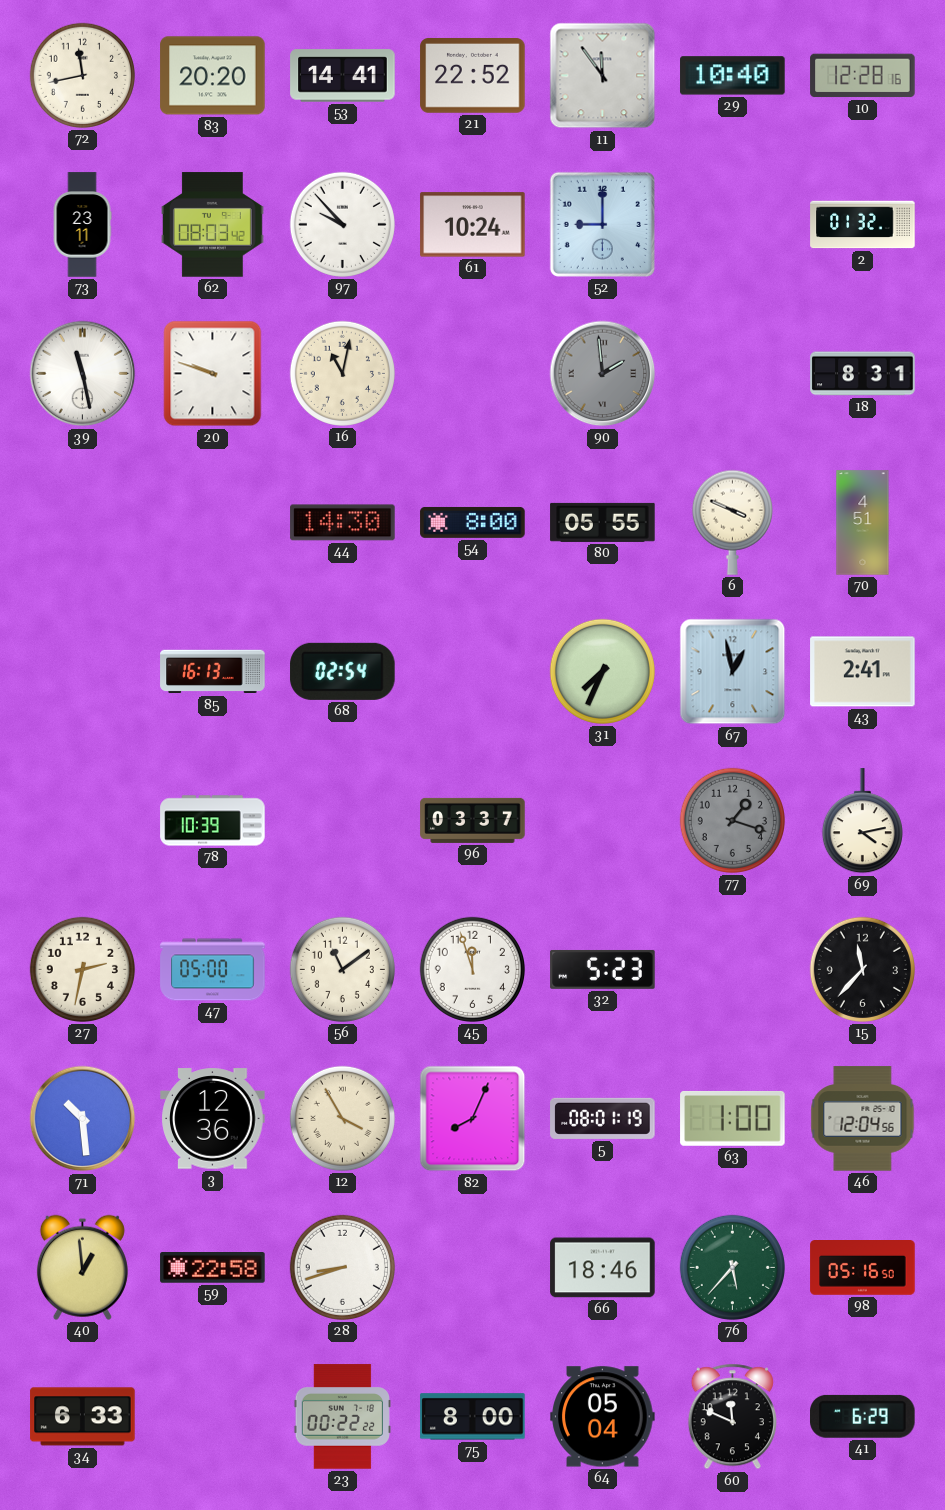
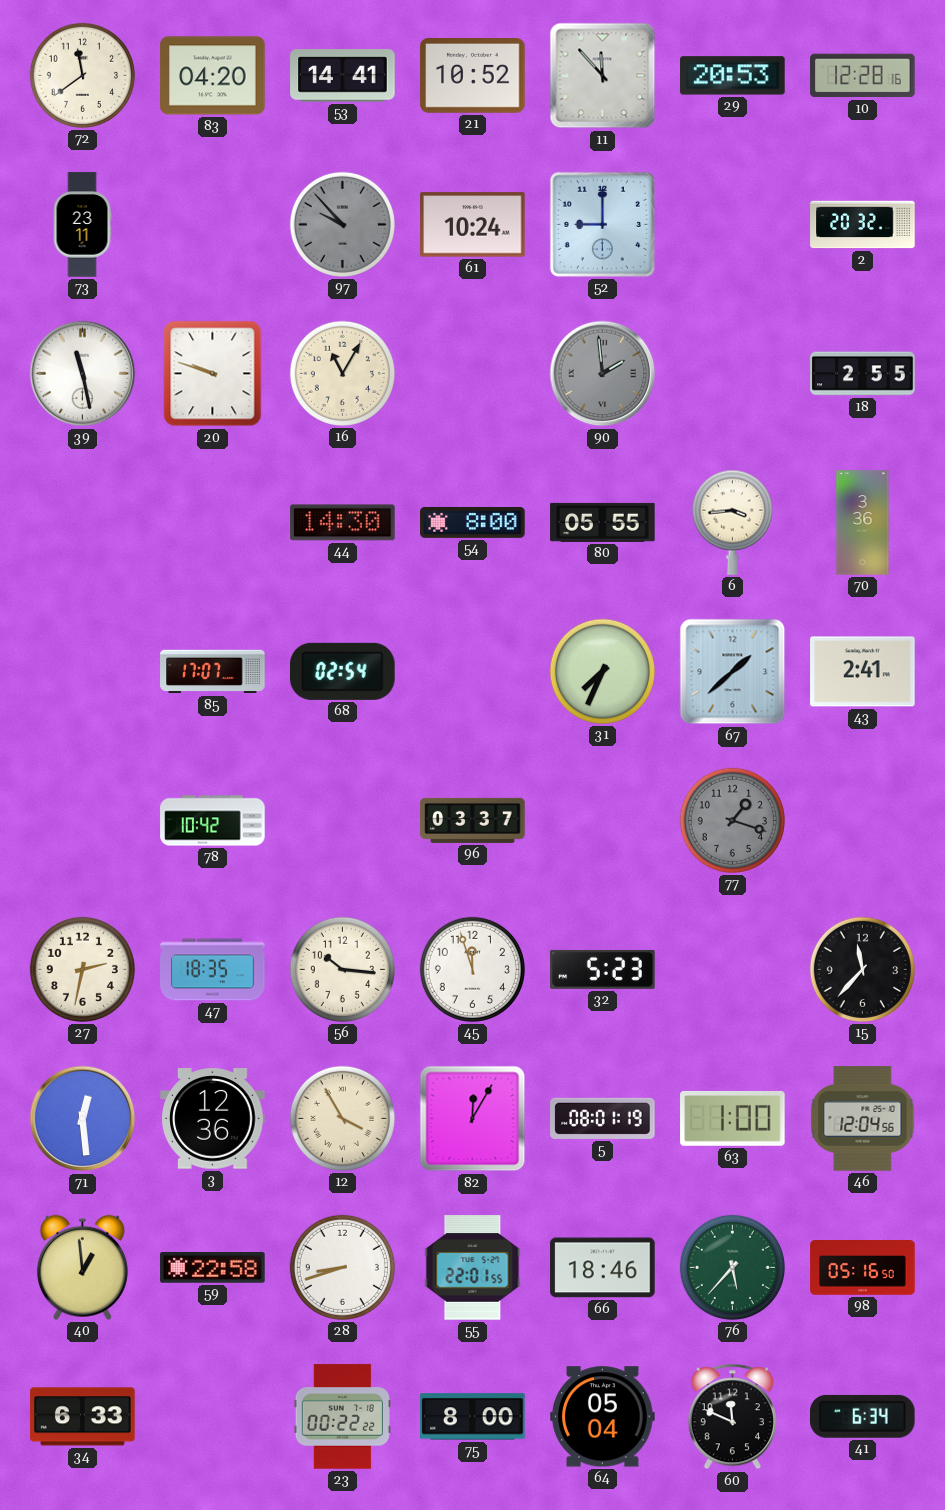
72: 11:43 -> 11:39
83: 20:20 -> 04:20
21: 22:52 -> 10:52
11: 11:54 -> 11:53
29: 10:40 -> 20:53
62: 08:03 -> none
97 dial: white -> grey
2: 01:32 -> 20:32
16: 11:02 -> 11:05
18: 8:31 -> 2:55
6: 3:49 -> 3:44
70: 4:51 -> 3:36
85: 16:13 -> 17:07
67: 12:58 -> 1:38
78: 10:39 -> 10:42
69: 4:13 -> none
47: 05:00 -> 18:35
56: 11:09 -> 10:16
71: 10:29 -> 12:29
82: 8:04 -> 12:05
55: none -> 22:01
41: 6:29 -> 6:34
